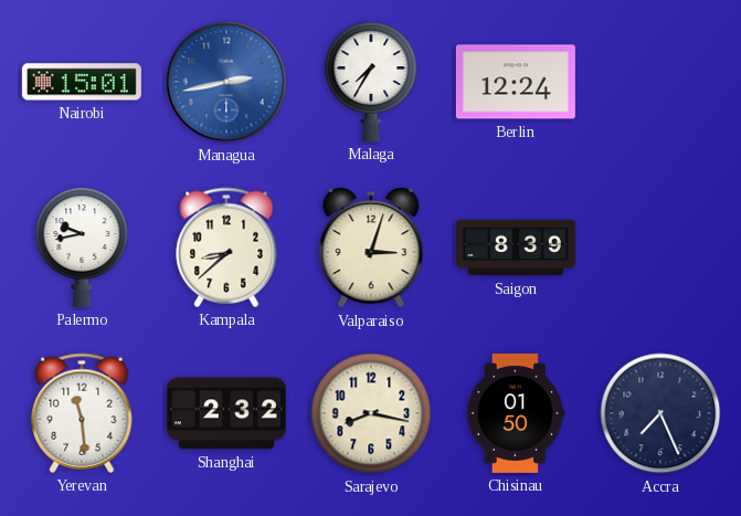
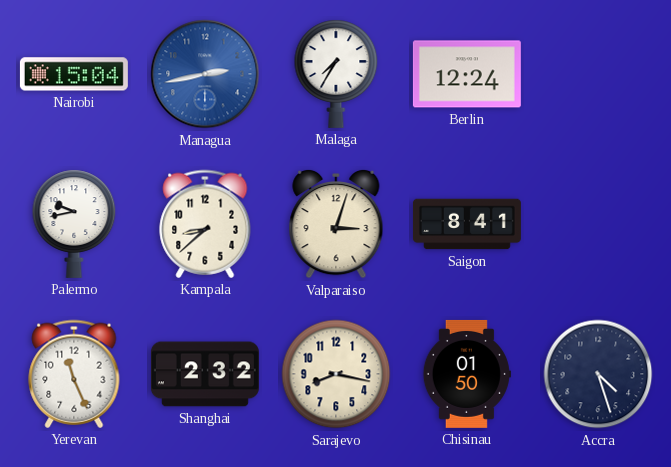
Nairobi: 15:01 -> 15:04
Saigon: 8:39 -> 8:41
Yerevan: 11:29 -> 11:26
Accra: 7:26 -> 4:27
